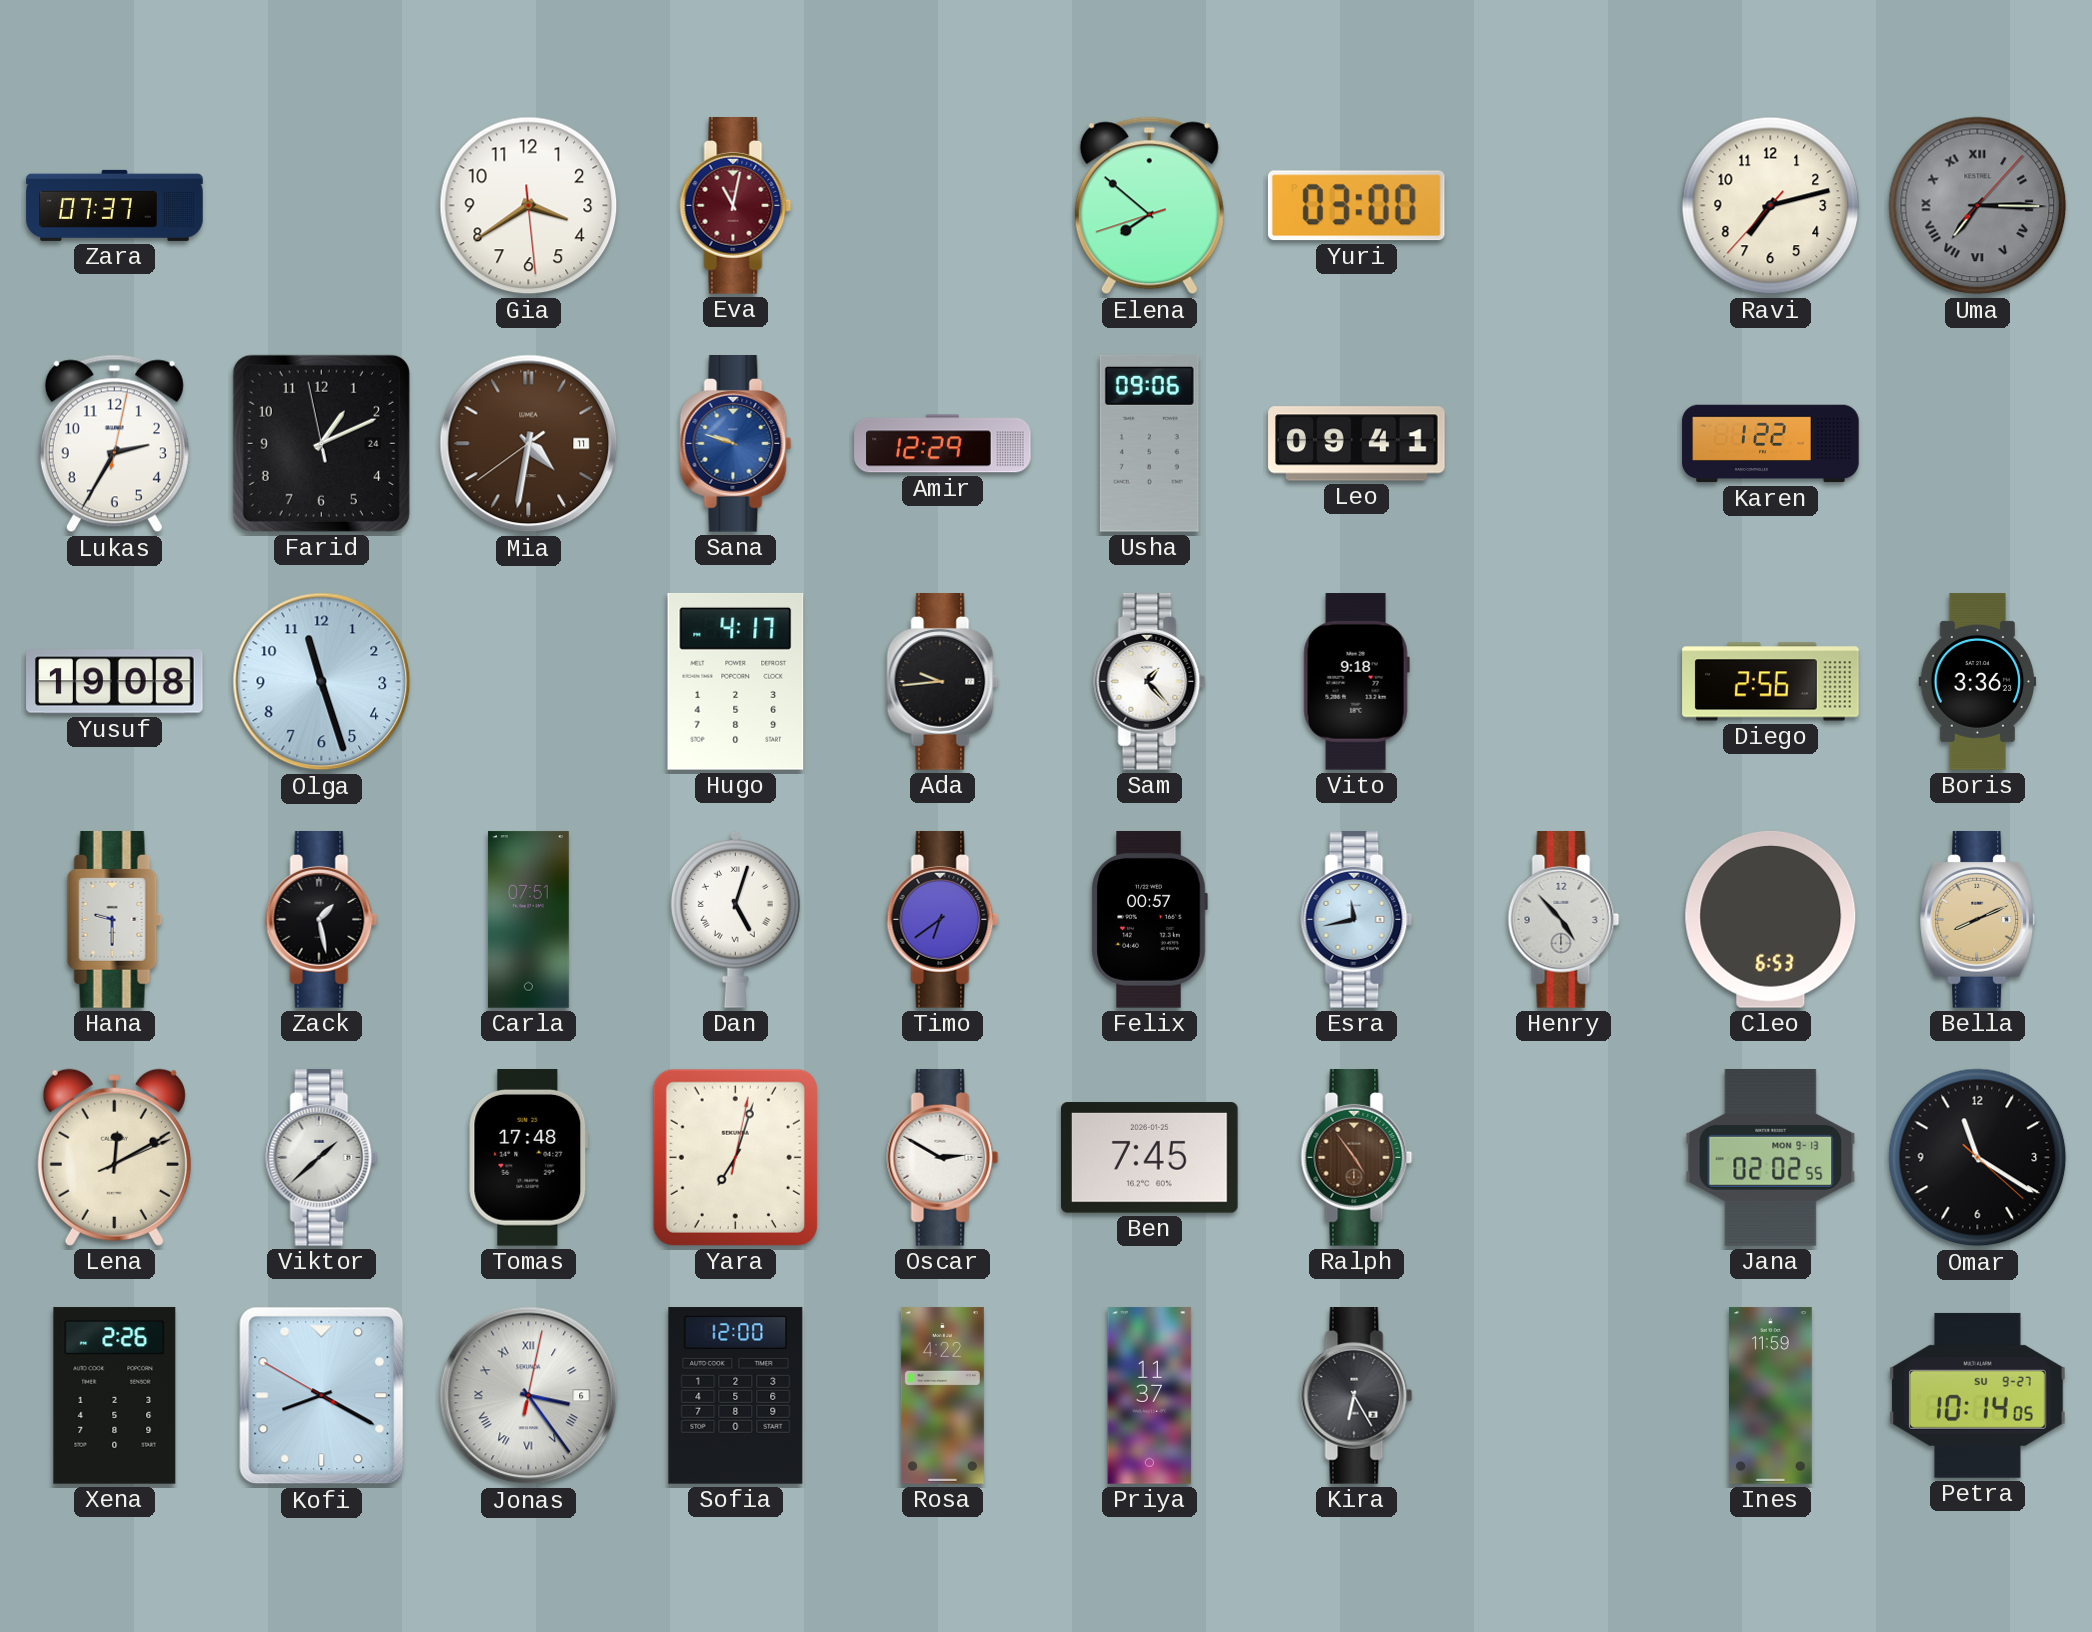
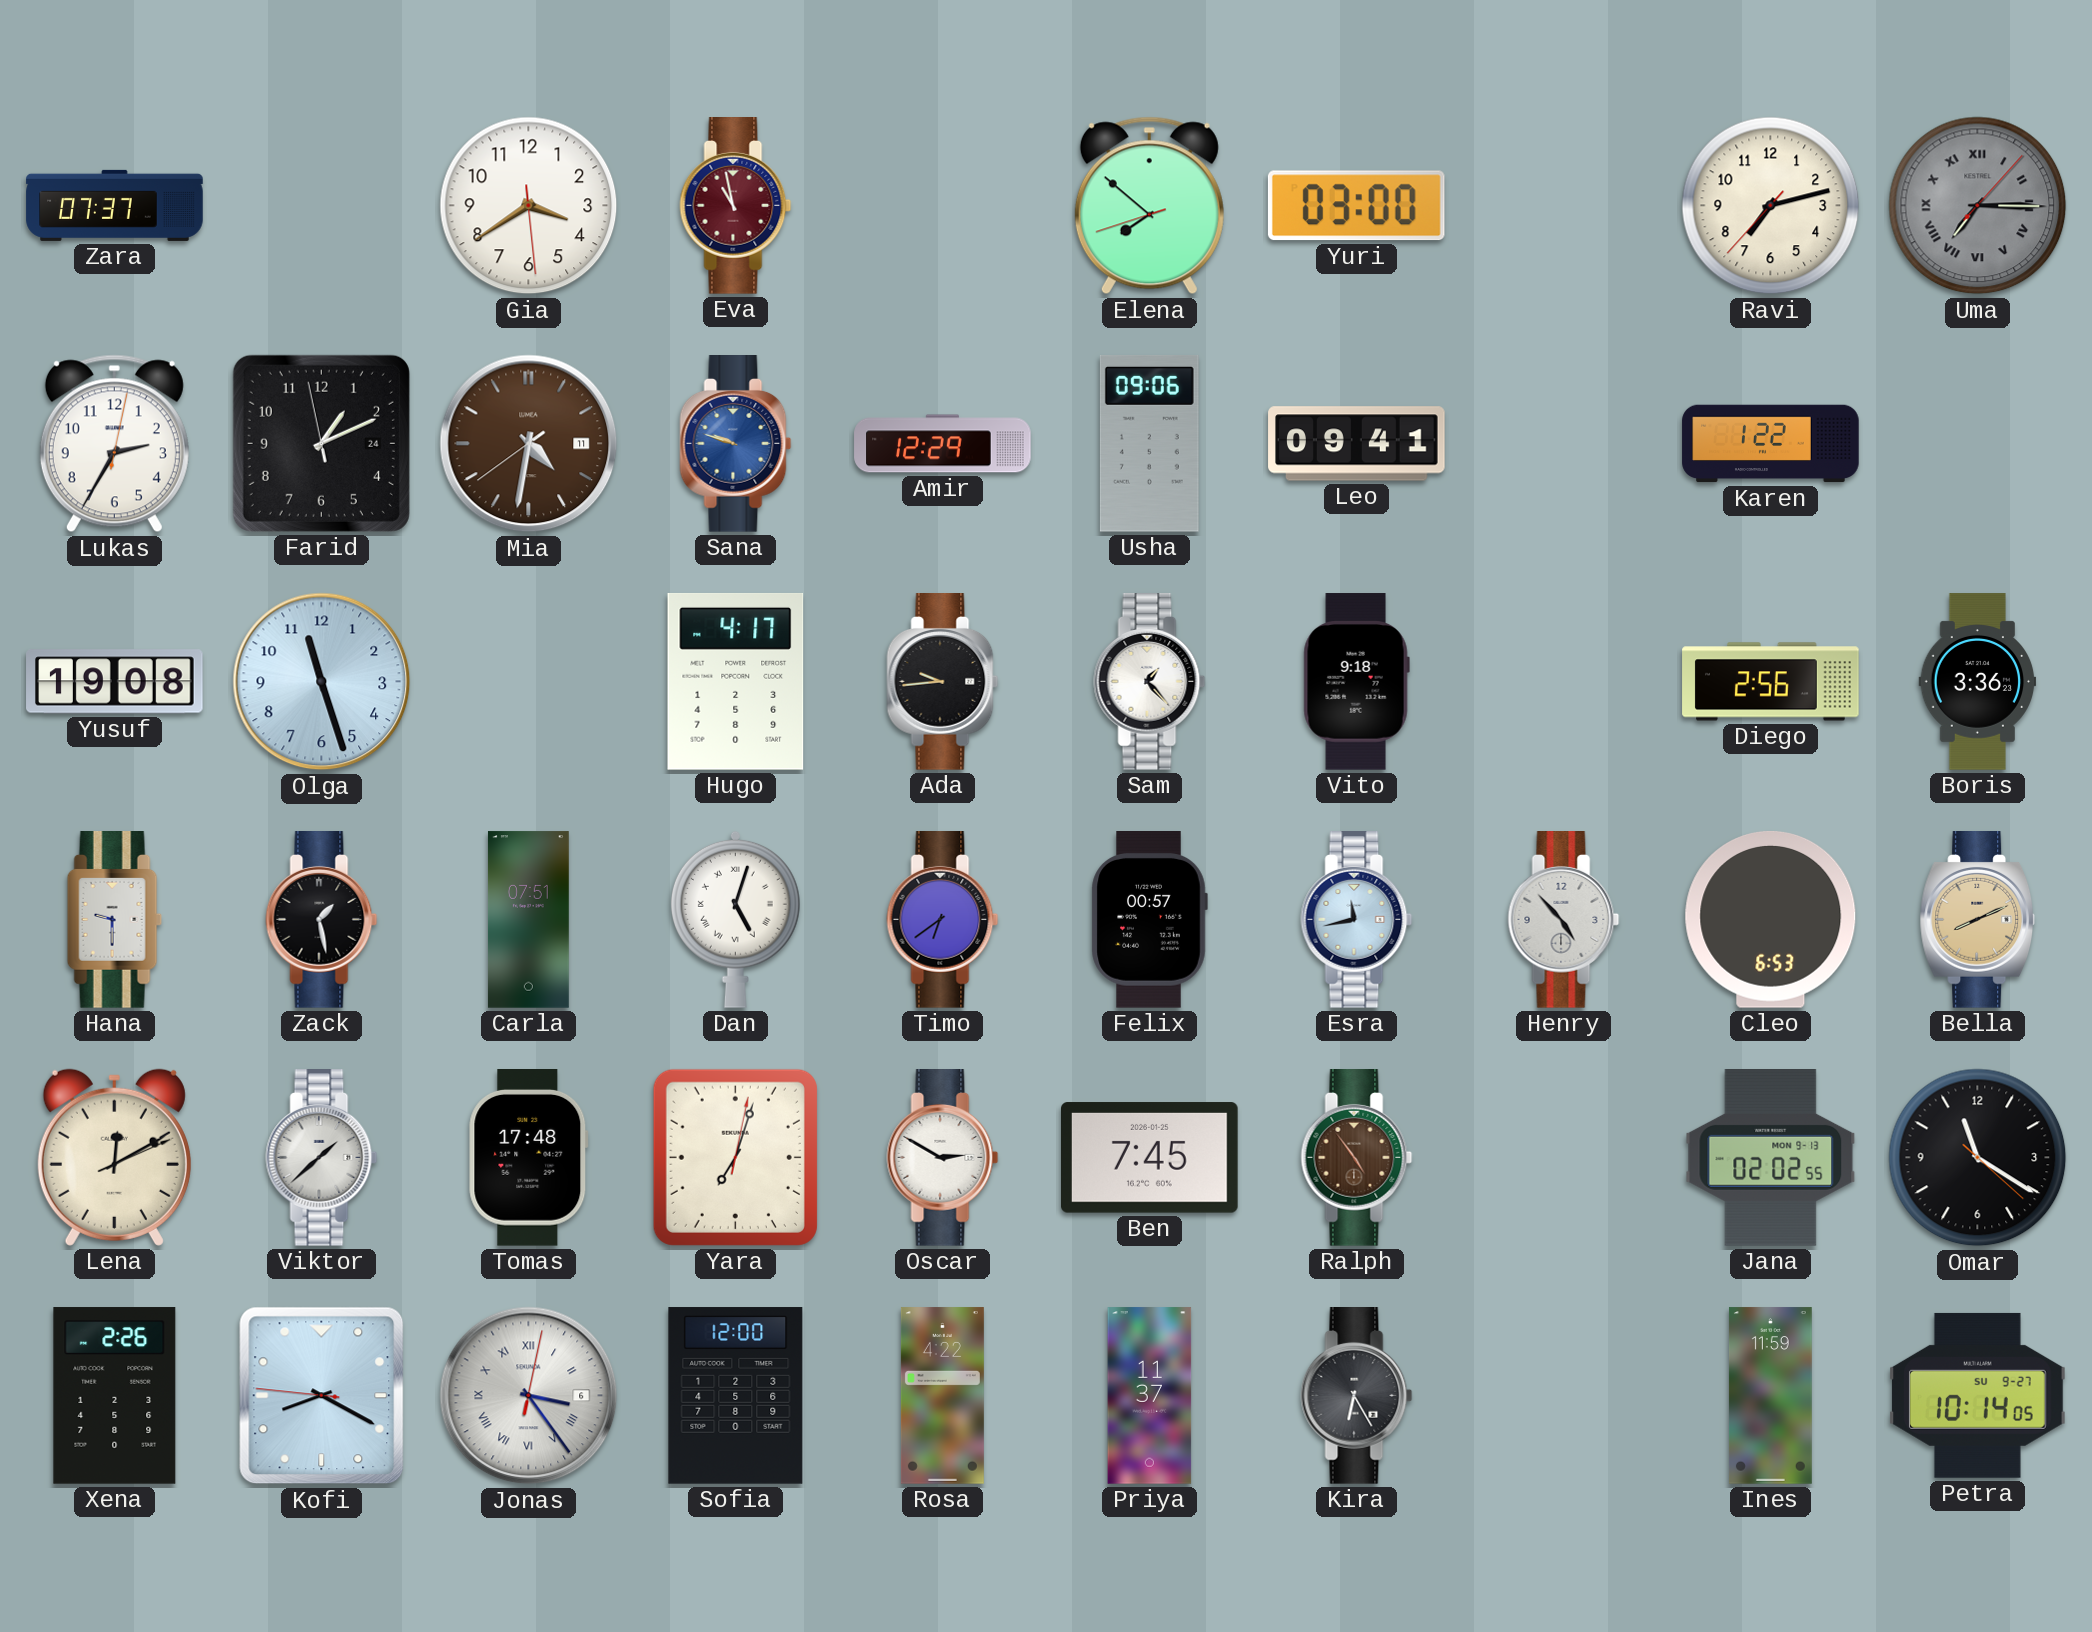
Eva: 11:02 -> 10:58
Kofi: 8:19:50 -> 8:19:46
